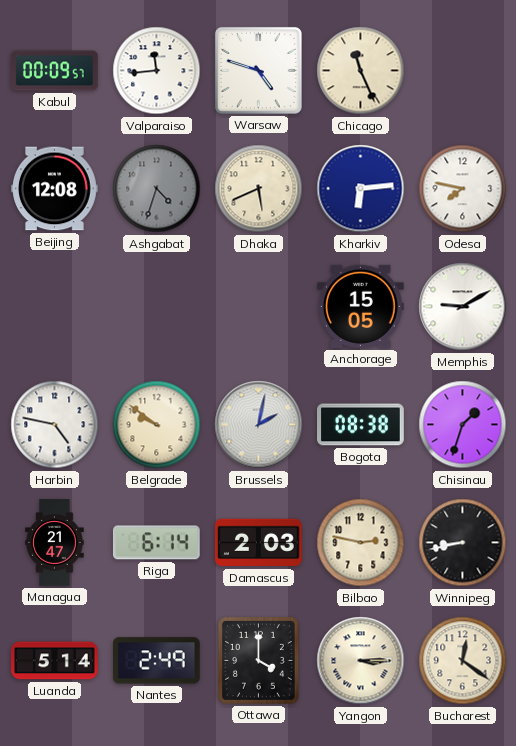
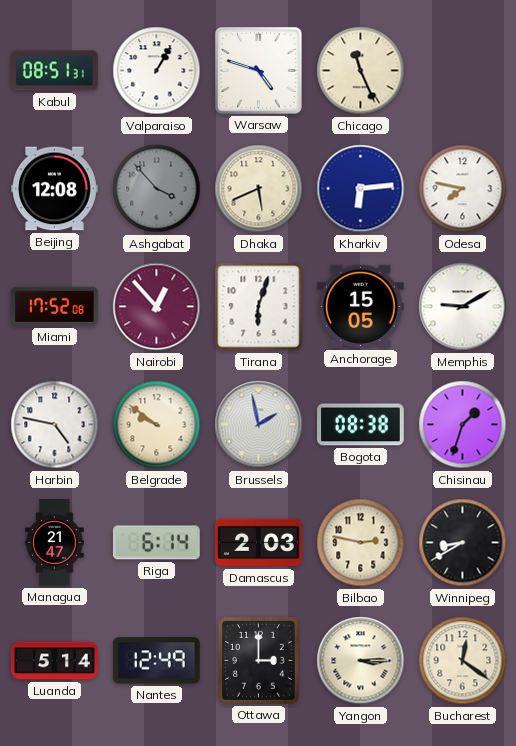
Kabul: 00:09 -> 08:51
Valparaiso: 11:44 -> 1:05
Ashgabat: 4:33 -> 3:53
Miami: none -> 17:52
Nairobi: none -> 12:53
Tirana: none -> 6:03
Brussels: 2:02 -> 1:58
Winnipeg: 8:43 -> 8:40
Nantes: 2:49 -> 12:49
Ottawa: 4:00 -> 3:00
